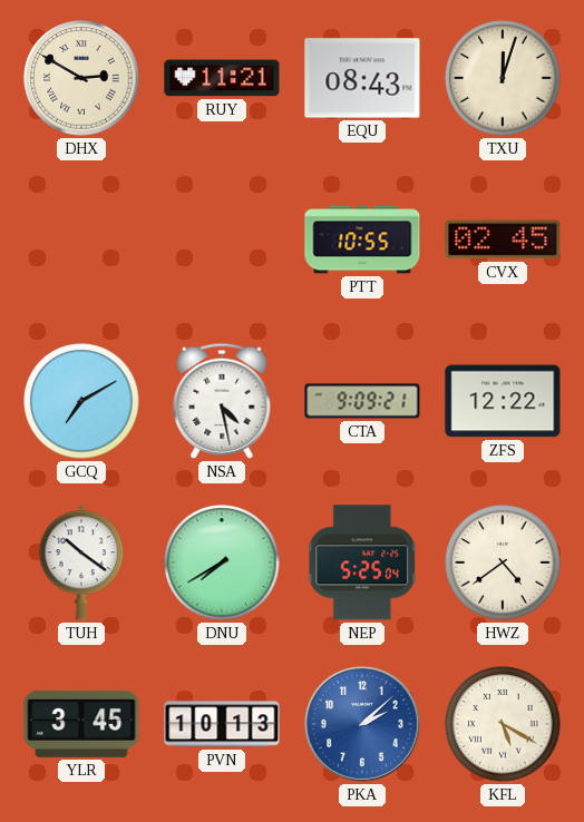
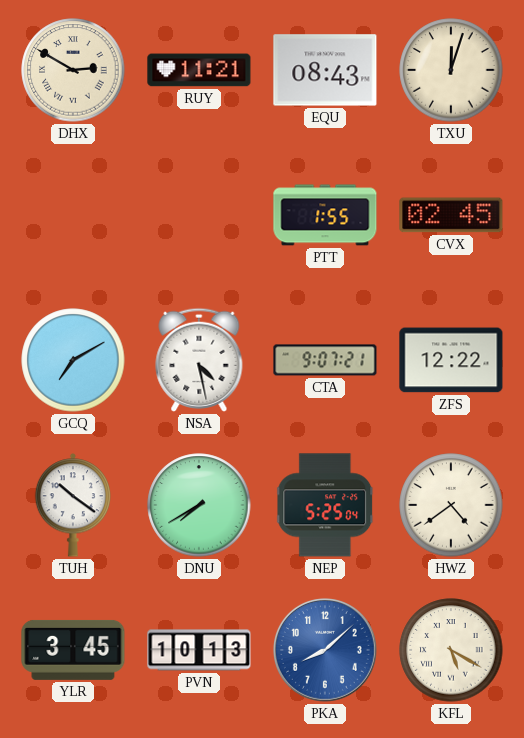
PTT: 10:55 -> 1:55
CTA: 9:09 -> 9:07
PKA: 2:08 -> 8:08
